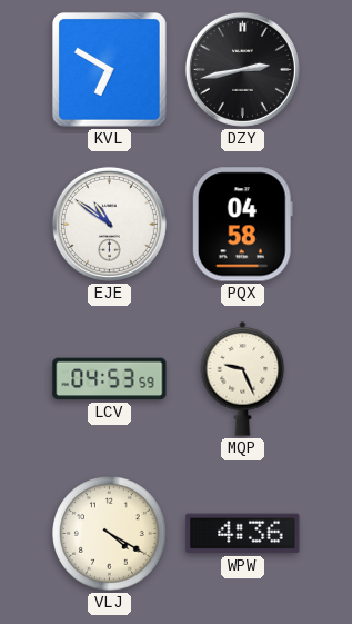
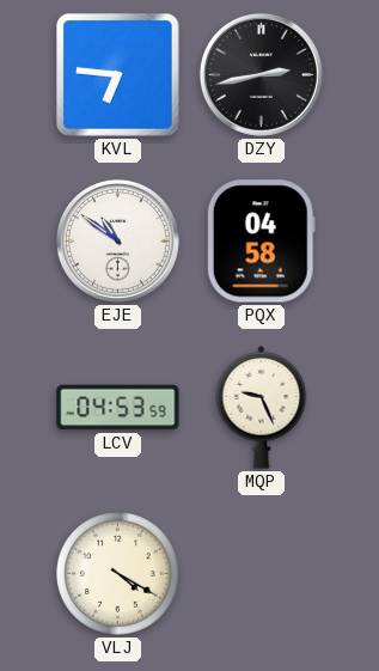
KVL: 6:50 -> 6:46
WPW: 4:36 -> none
